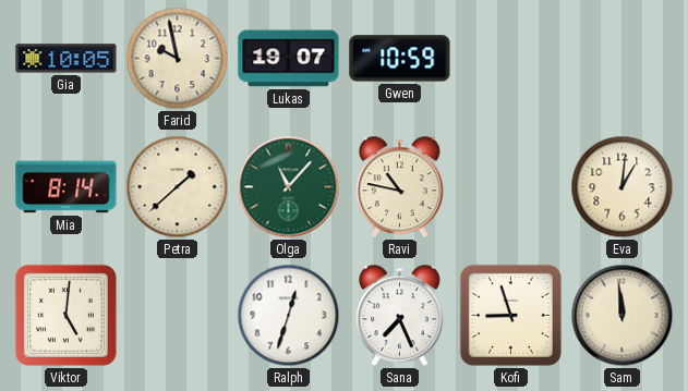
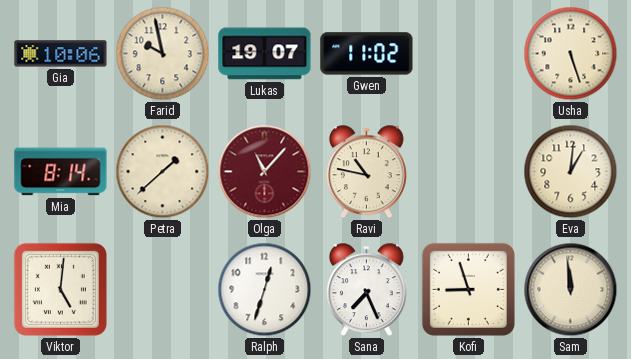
Gia: 10:05 -> 10:06
Gwen: 10:59 -> 11:02
Usha: none -> 5:27
Olga dial: green -> burgundy
